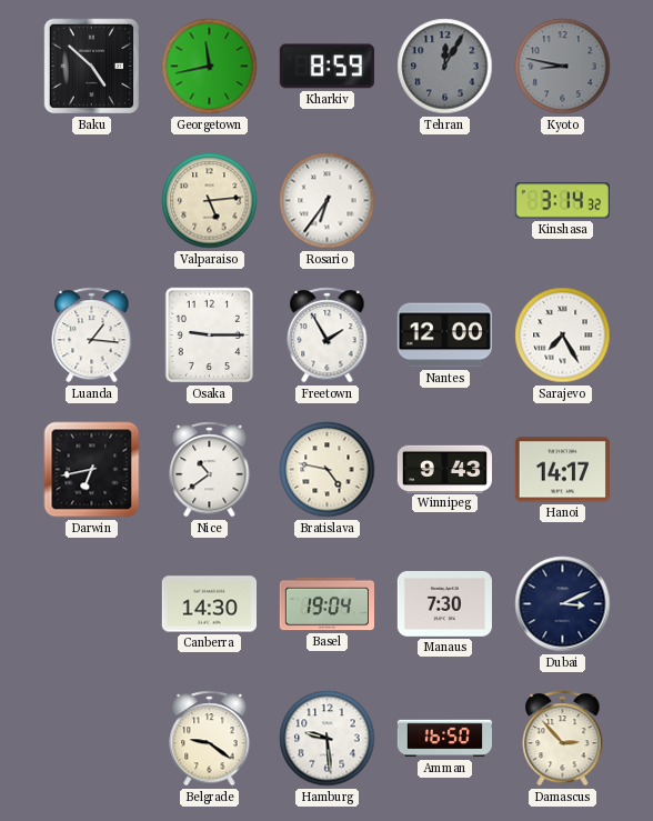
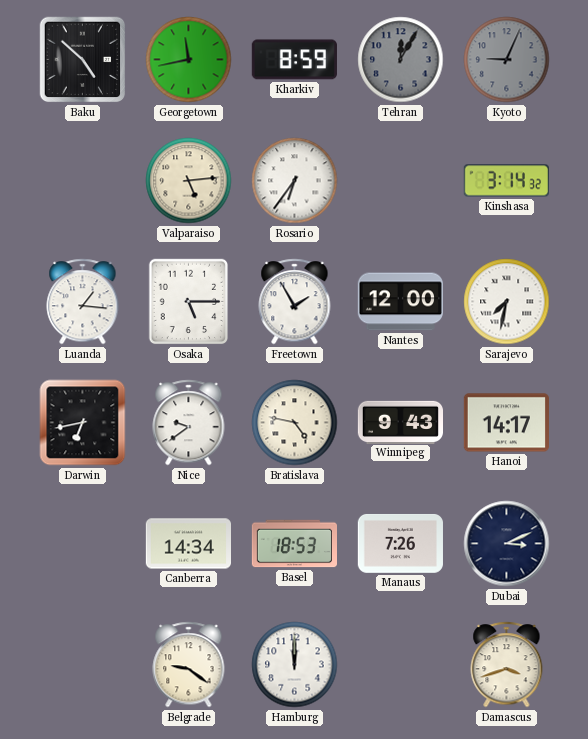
Kyoto: 8:47 -> 9:04
Osaka: 9:15 -> 5:15
Sarajevo: 7:25 -> 7:32
Nice: 10:39 -> 9:39
Canberra: 14:30 -> 14:34
Basel: 19:04 -> 18:53
Manaus: 7:30 -> 7:26
Hamburg: 9:29 -> 12:00
Amman: 16:50 -> none
Damascus: 2:53 -> 3:42
